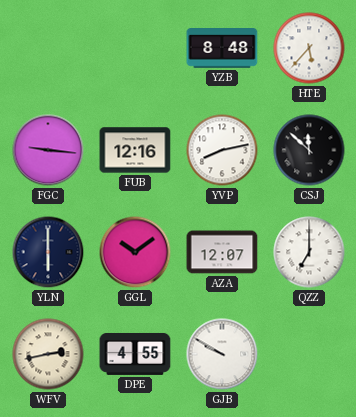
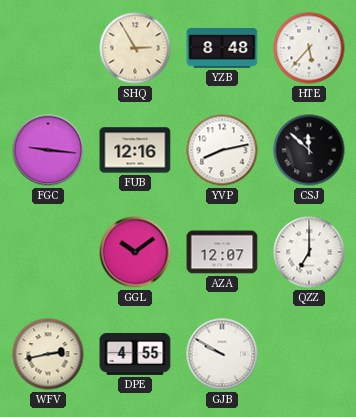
SHQ: none -> 2:55
YLN: 6:00 -> none
